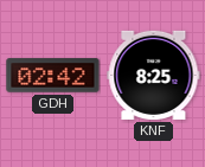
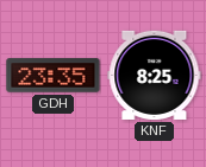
GDH: 02:42 -> 23:35
